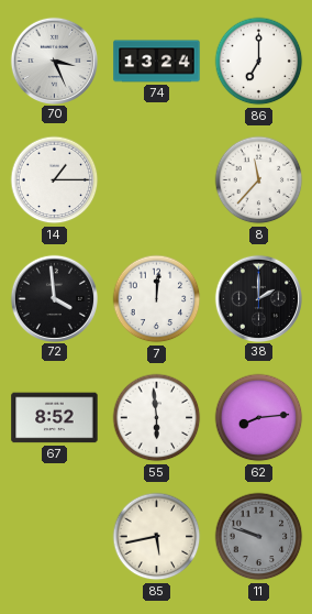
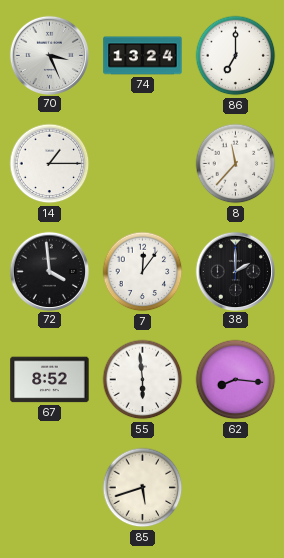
7: 12:01 -> 12:06
62: 8:14 -> 8:16
85: 5:43 -> 5:42
11: 9:48 -> none
